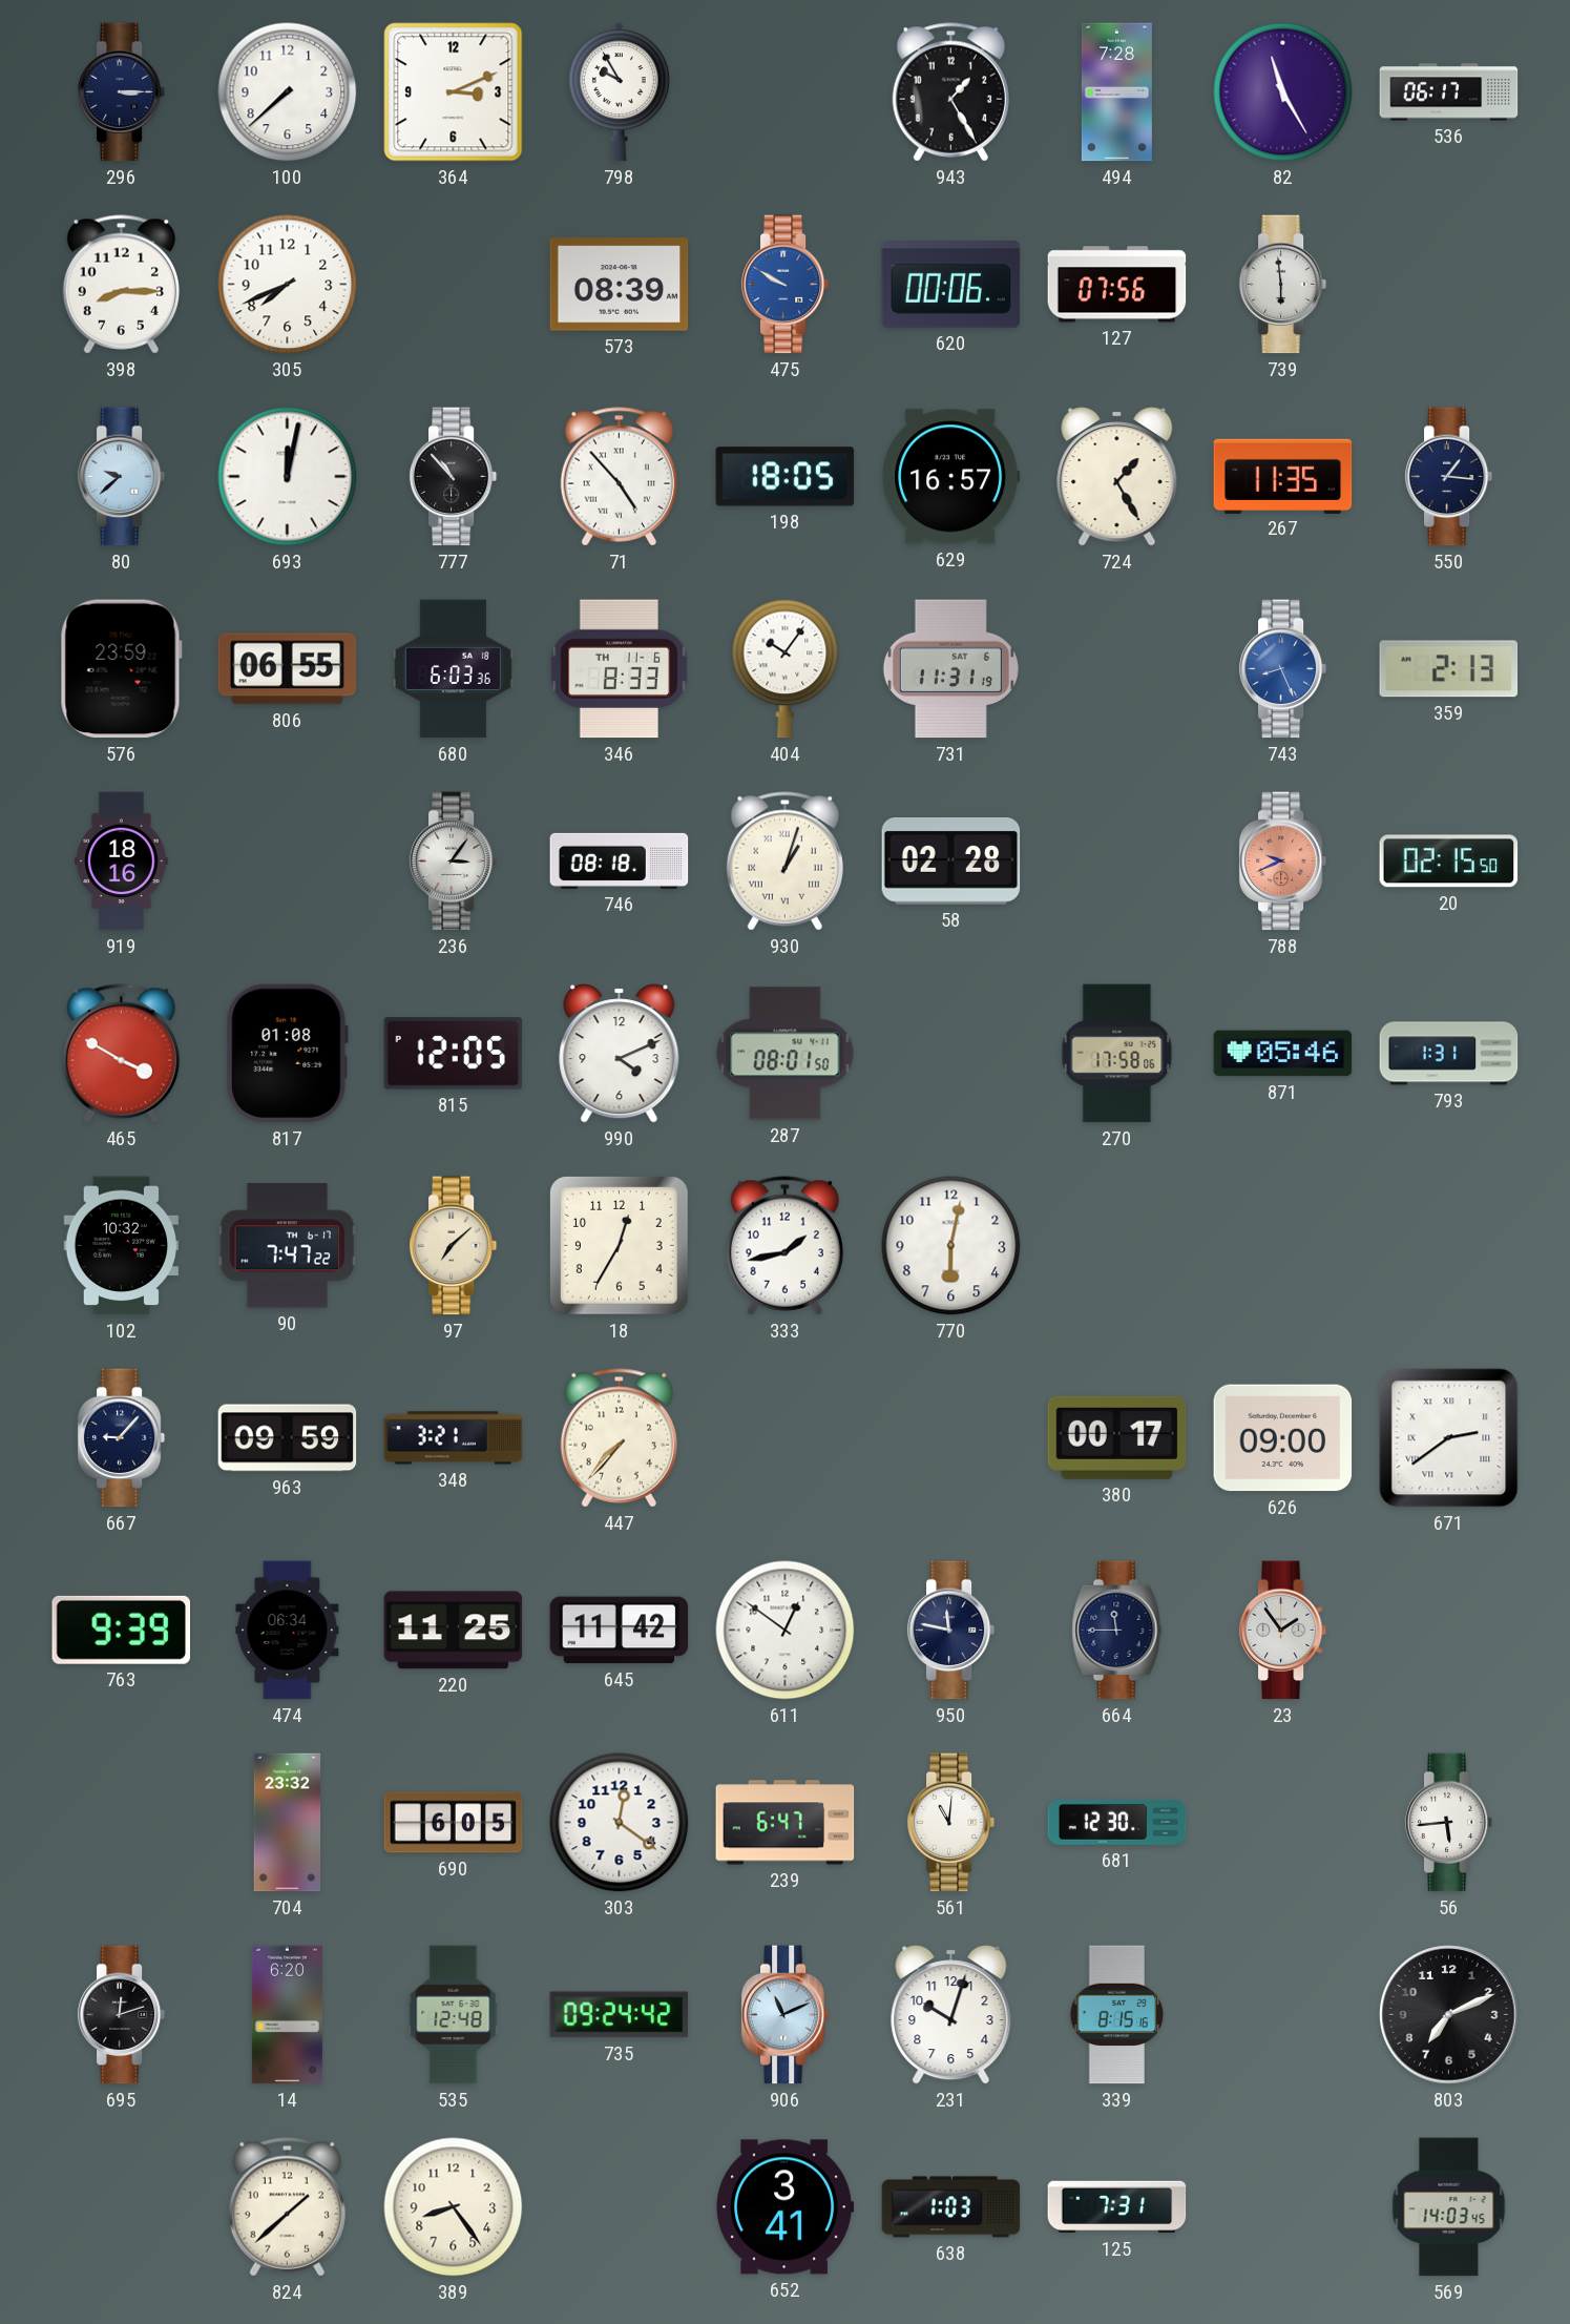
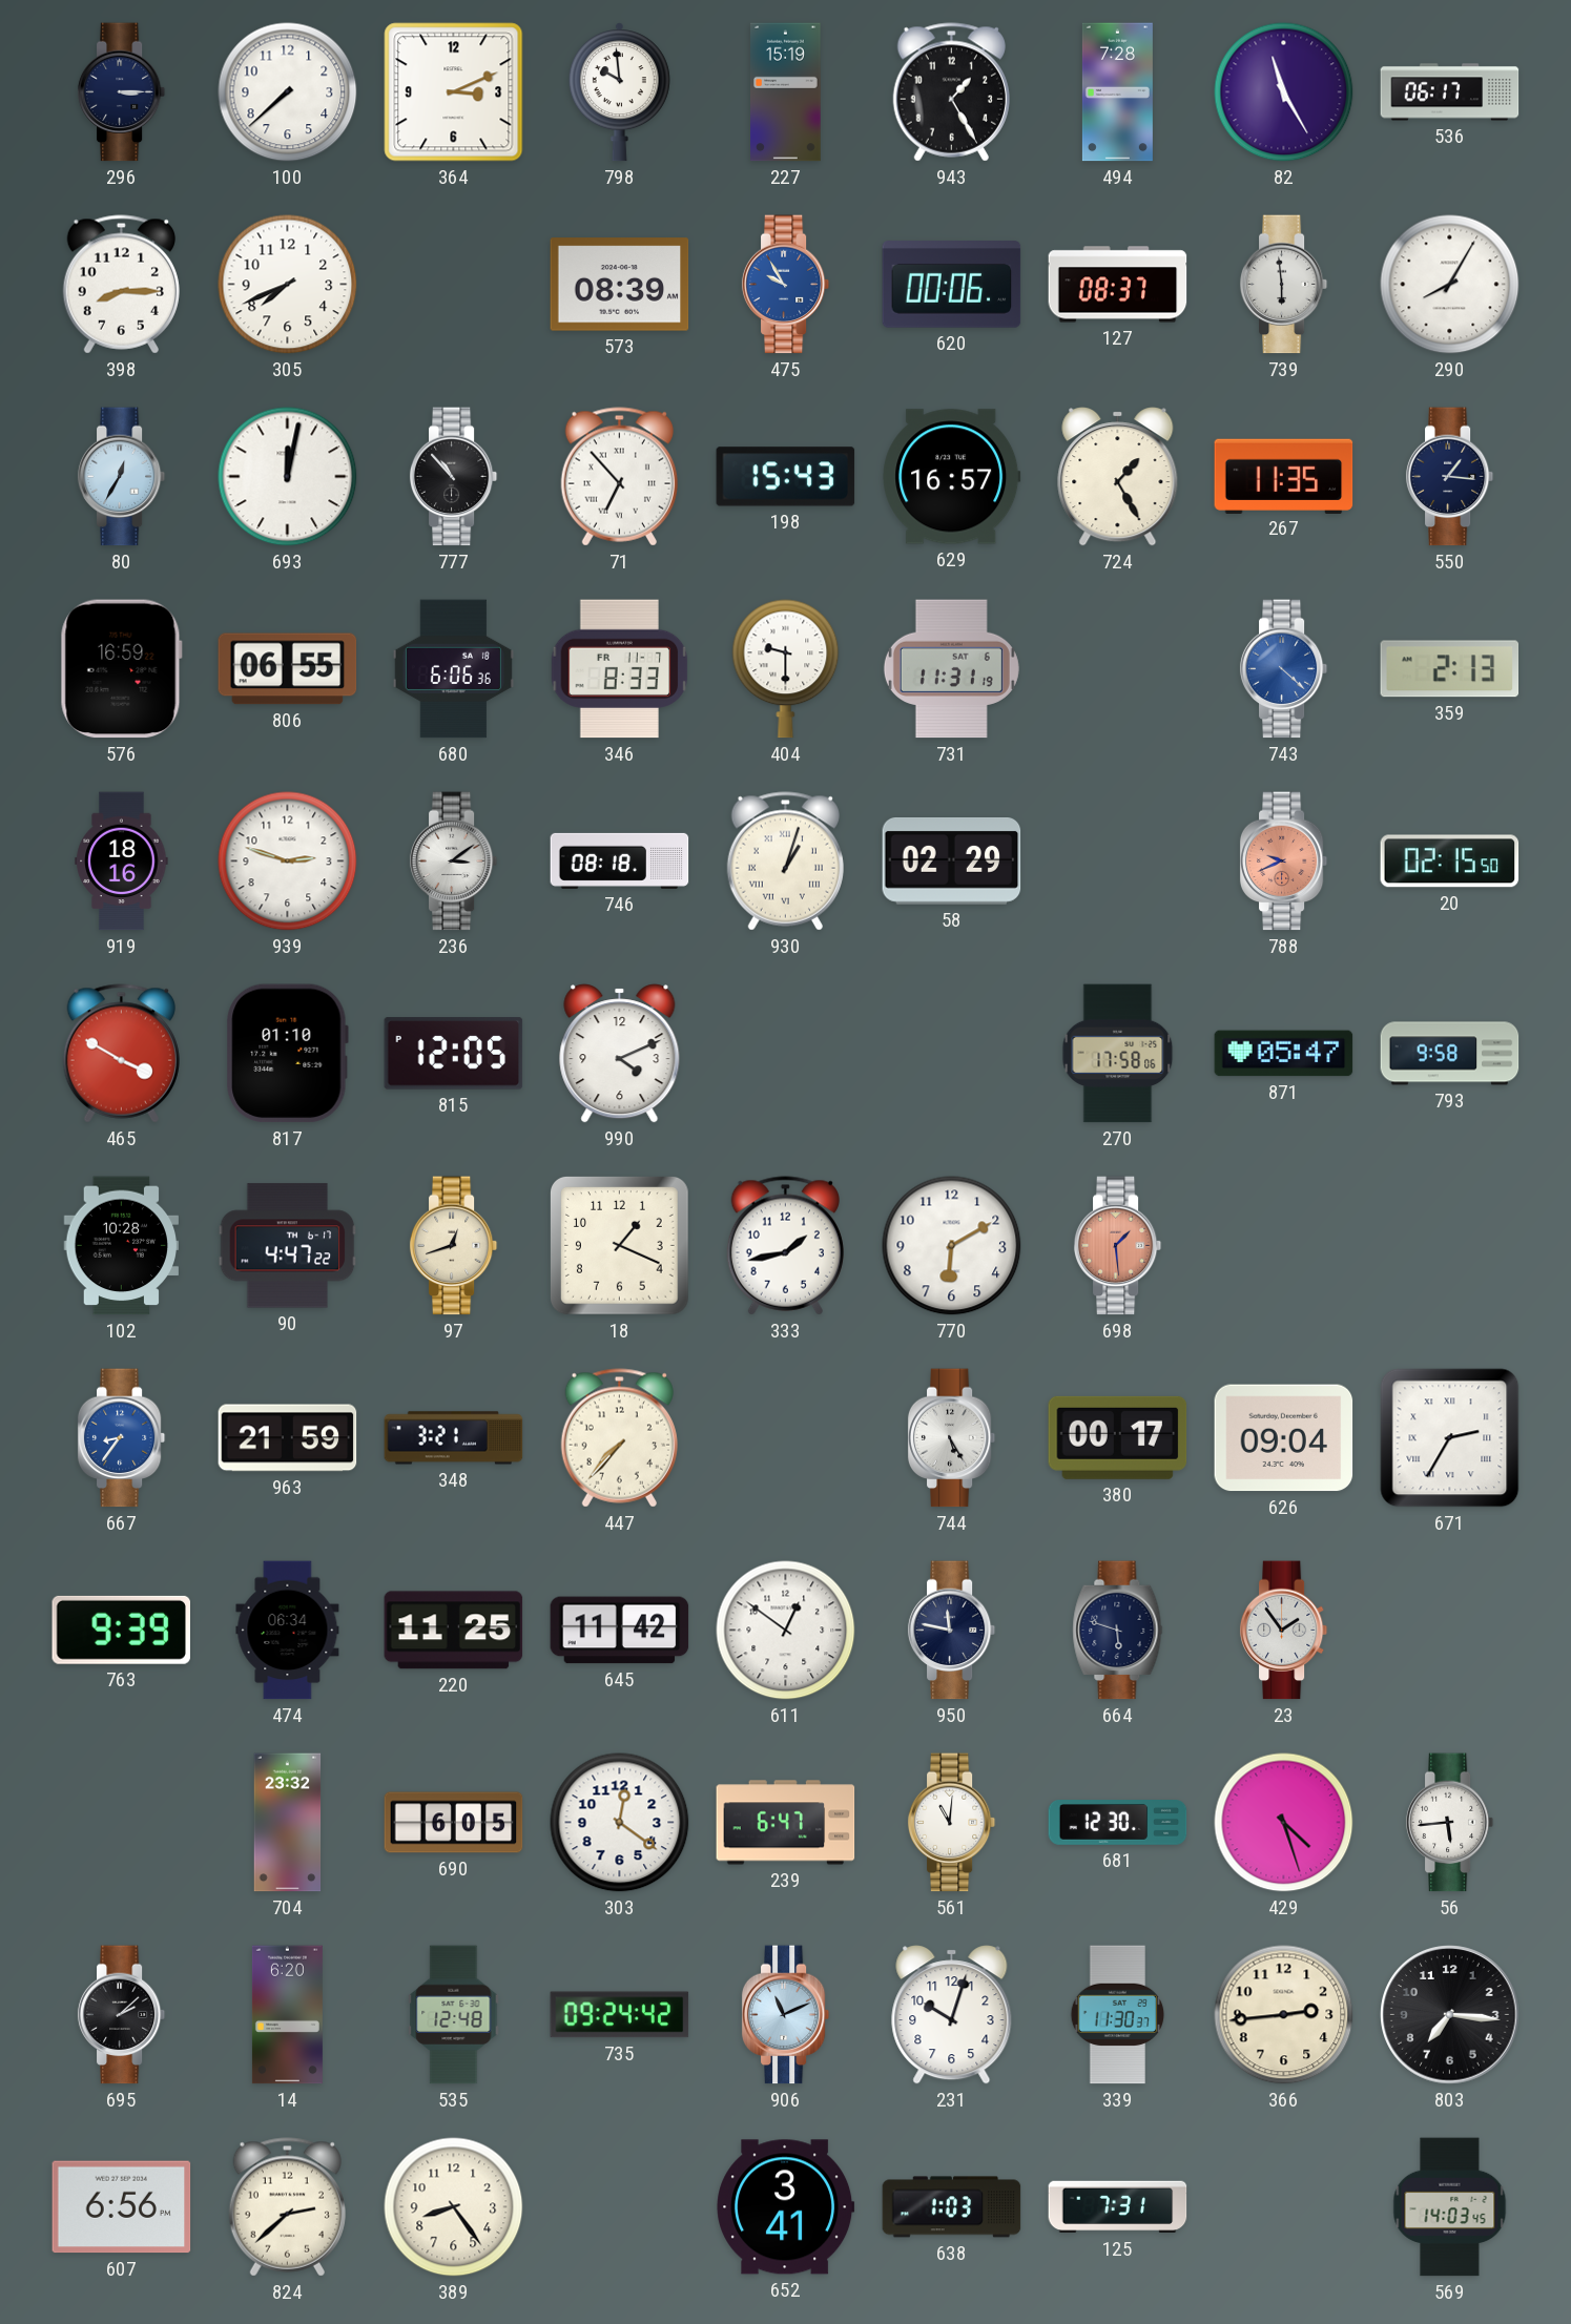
798: 9:55 -> 9:59
227: none -> 15:19
475: 9:50 -> 9:55
127: 07:56 -> 08:37
290: none -> 8:05
80: 9:38 -> 12:35
71: 4:53 -> 6:53
198: 18:05 -> 15:43
576: 23:59 -> 16:59
680: 6:03 -> 6:06
346 date: TH 11-6 -> FR 11-7
404: 10:06 -> 9:30
743: 8:26 -> 4:22
939: none -> 2:48
236: 3:06 -> 3:09
58: 02:28 -> 02:29
817: 01:08 -> 01:10
287: 08:01 -> none
871: 05:46 -> 05:47
793: 1:31 -> 9:58
102: 10:32 -> 10:28
90: 7:47 -> 4:47
97: 7:08 -> 12:42
18: 12:35 -> 1:19
770: 6:02 -> 6:10
698: none -> 1:29
667: 9:07 -> 8:36
667 dial: navy -> blue
963: 09:59 -> 21:59
744: none -> 5:25
626: 09:00 -> 09:04
671: 2:39 -> 2:35
664: 11:45 -> 5:48
429: none -> 4:27
695: 12:12 -> 2:08
339: 8:15 -> 11:30
366: none -> 2:44
803: 7:11 -> 7:16
607: none -> 6:56
824: 1:38 -> 2:38
